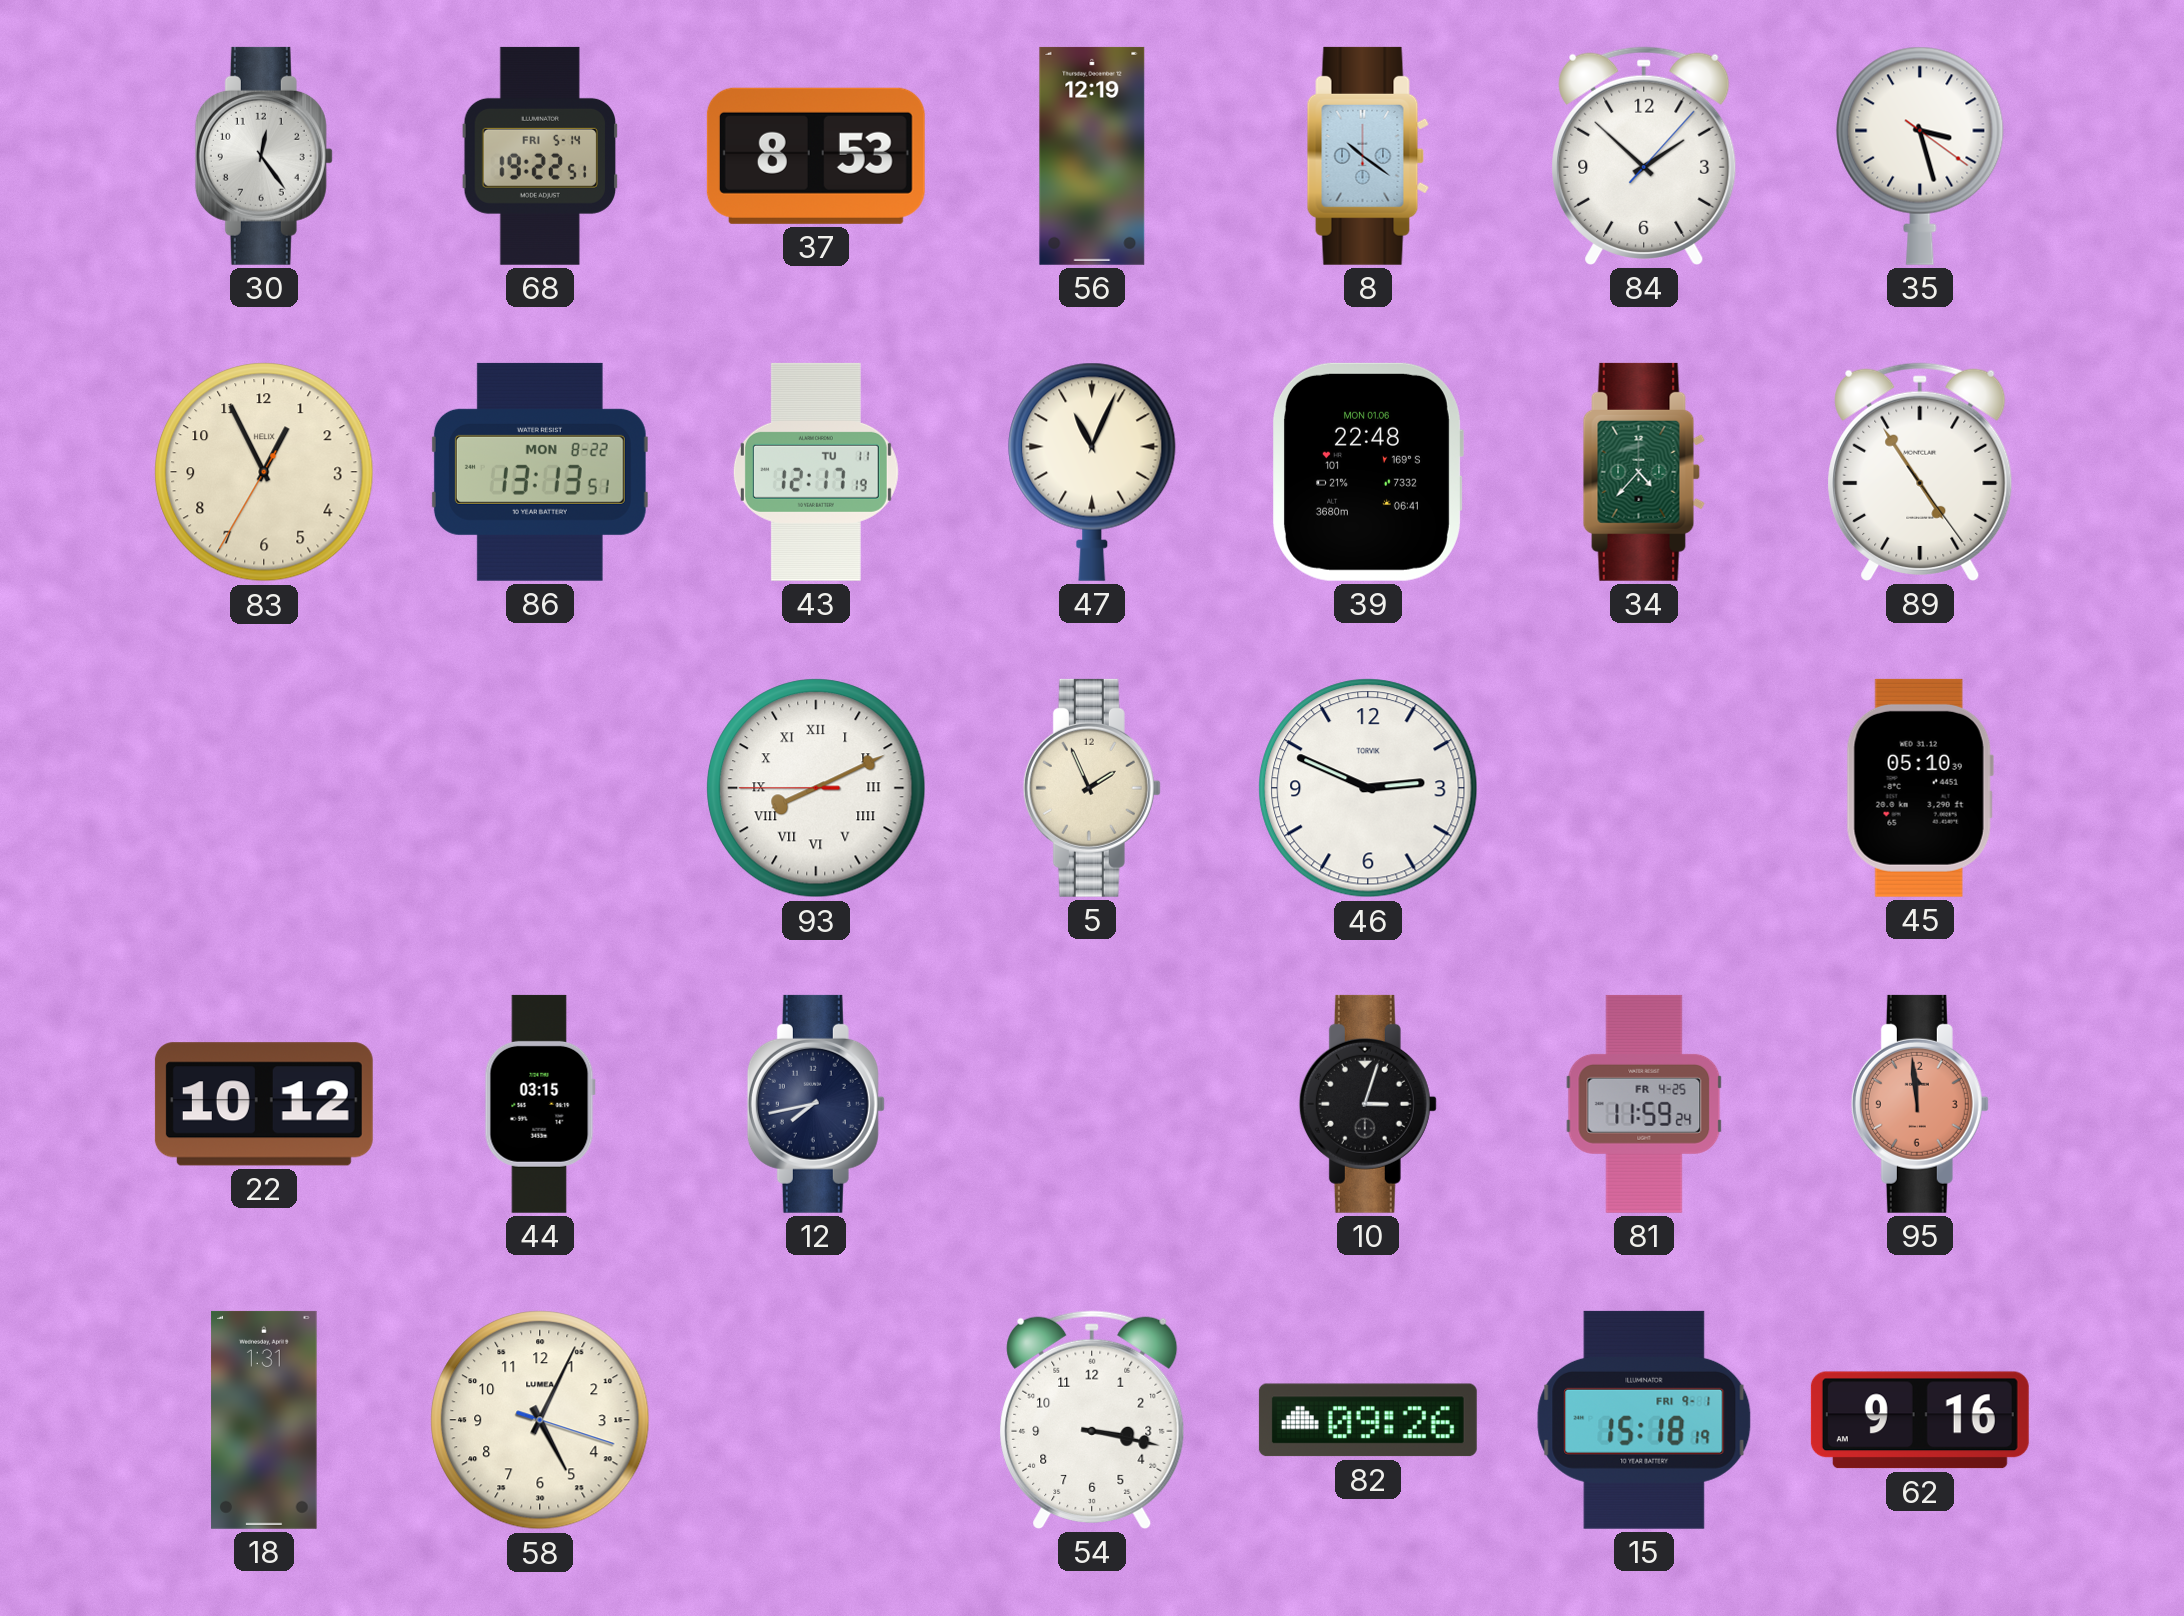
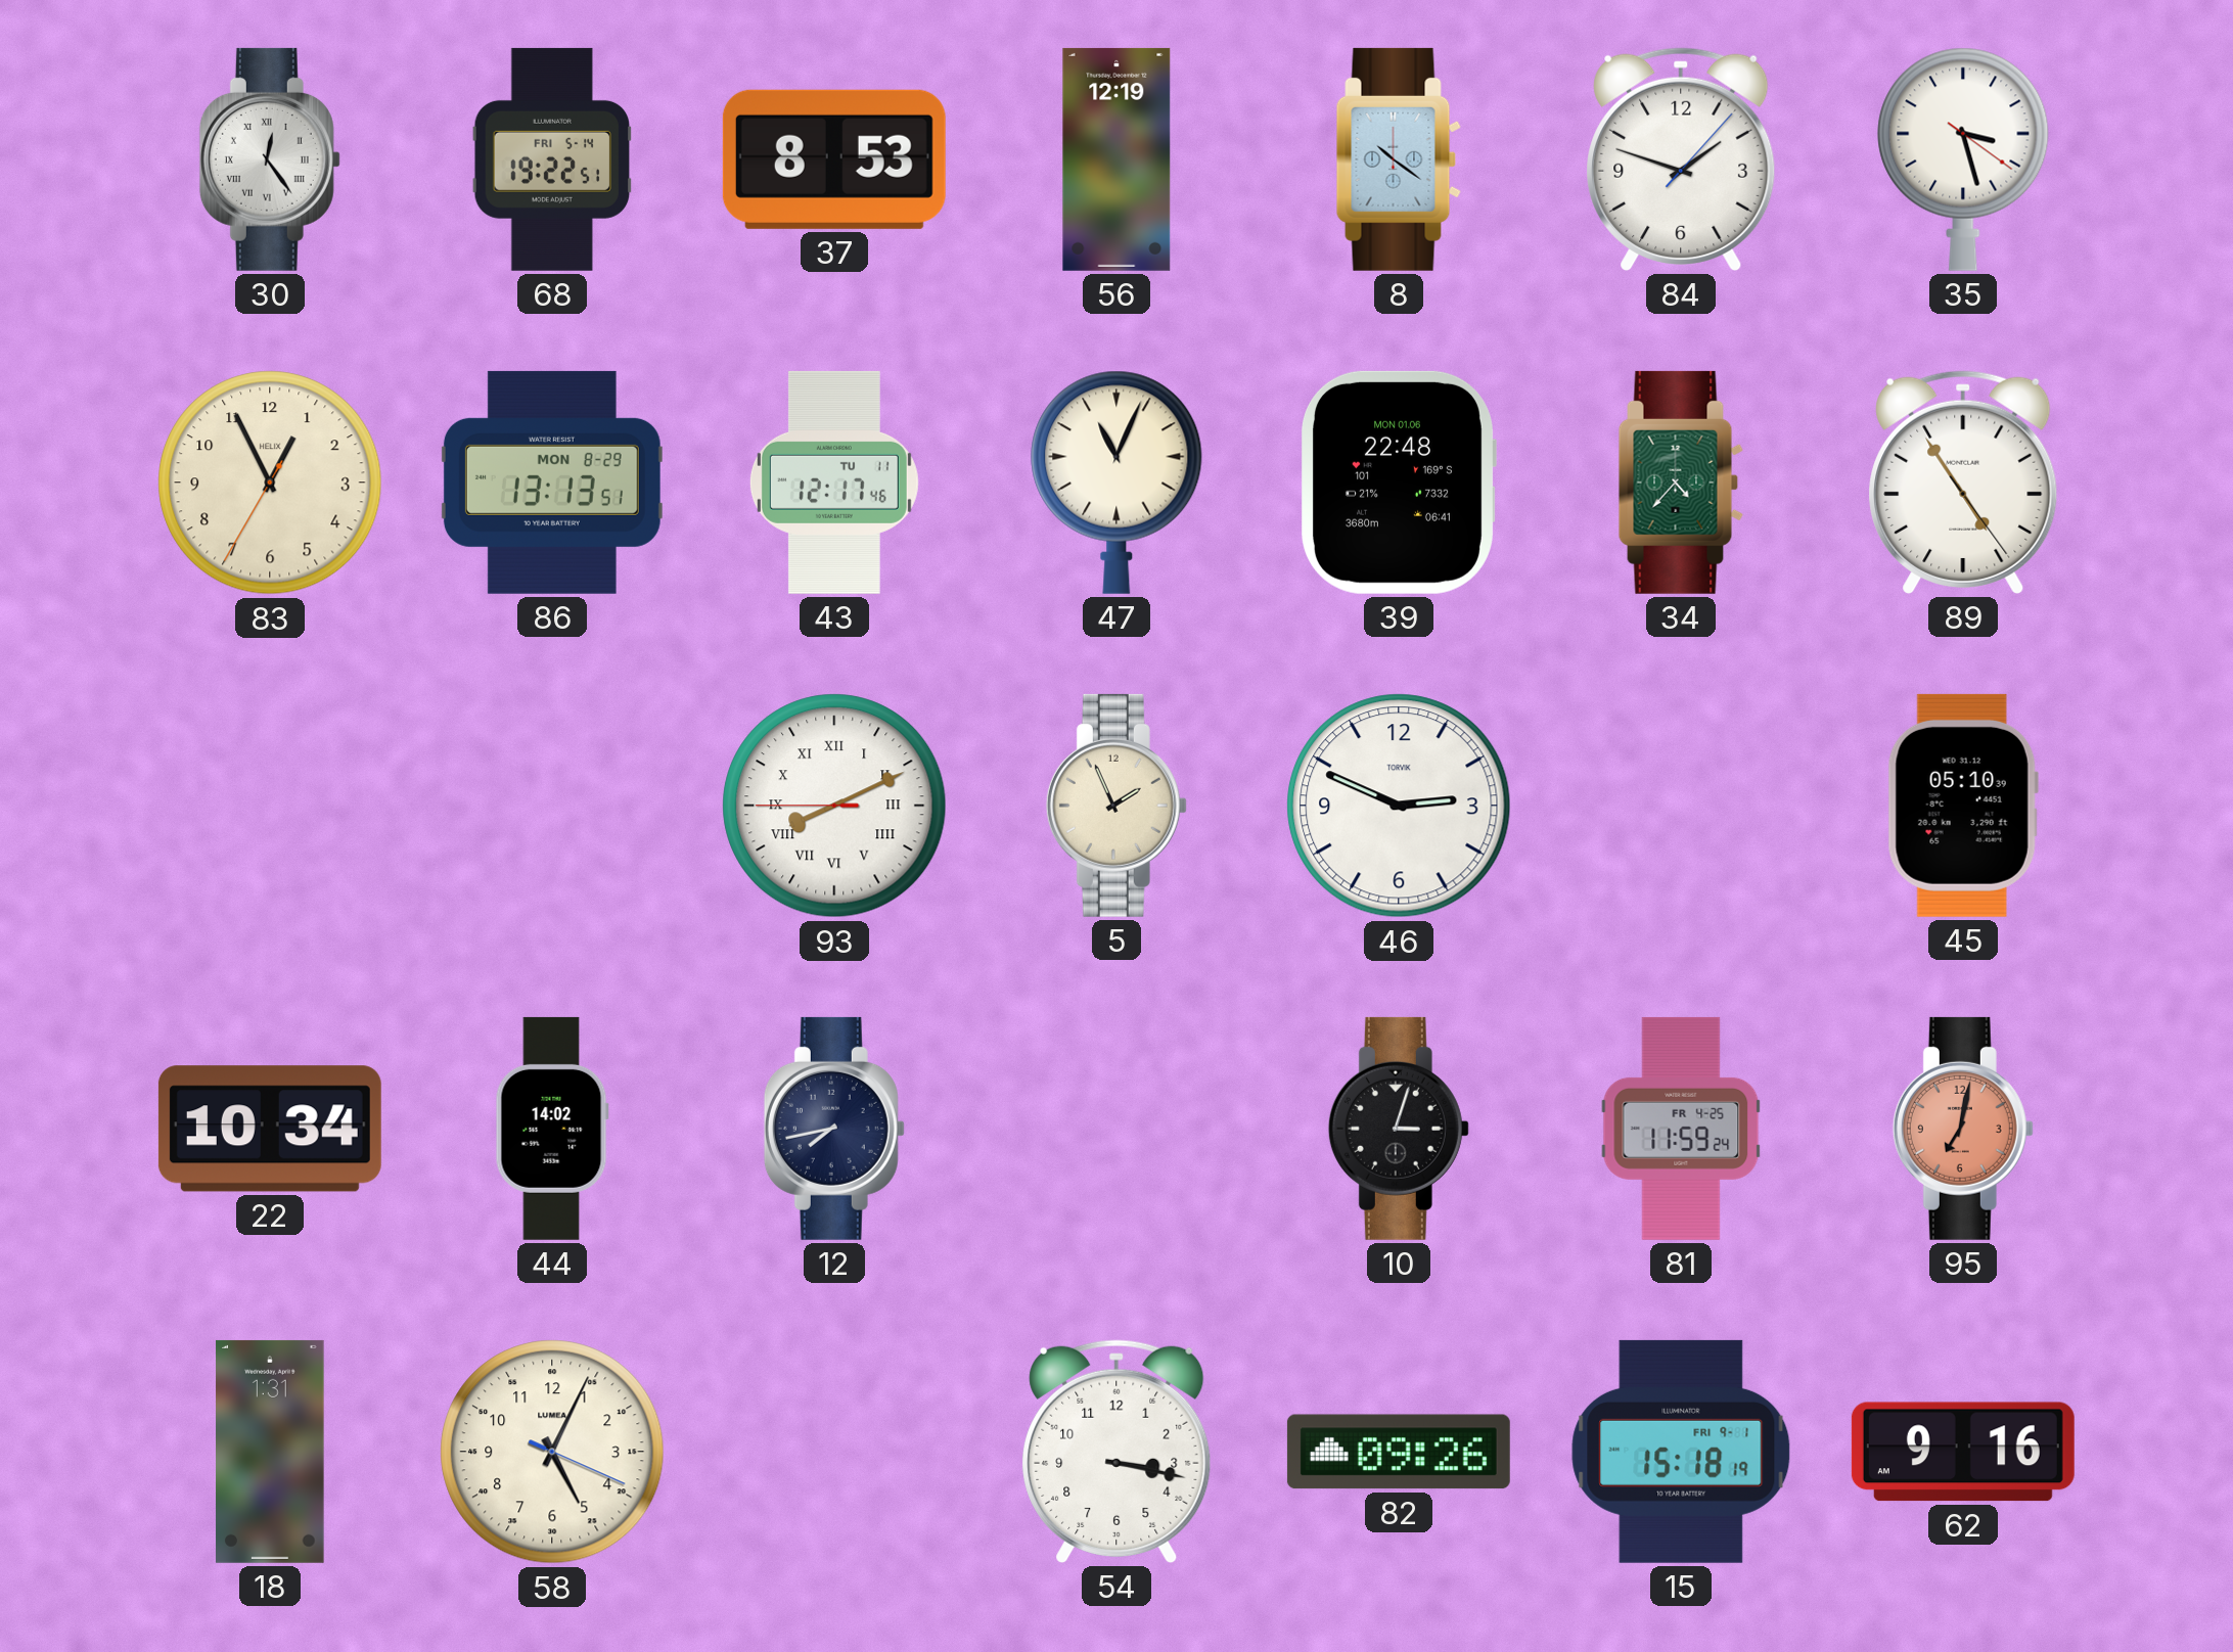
30 numerals: Arabic -> Roman
84: 1:52 -> 1:48
86 date: MON 8-22 -> MON 8-29
43: 12:17:19 -> 12:17:46
22: 10:12 -> 10:34
44: 03:15 -> 14:02
95: 11:59 -> 7:02
58: 5:04:18 -> 5:04:19
